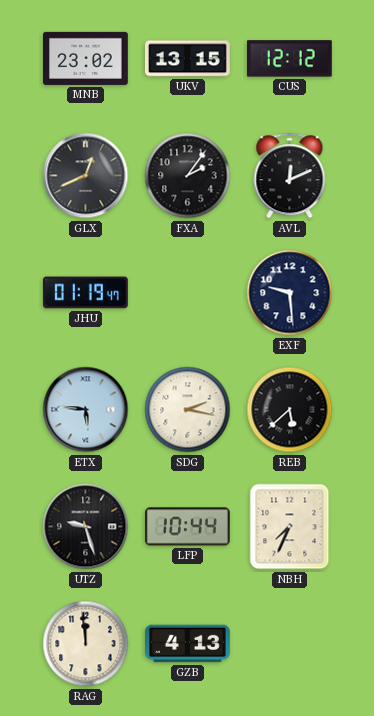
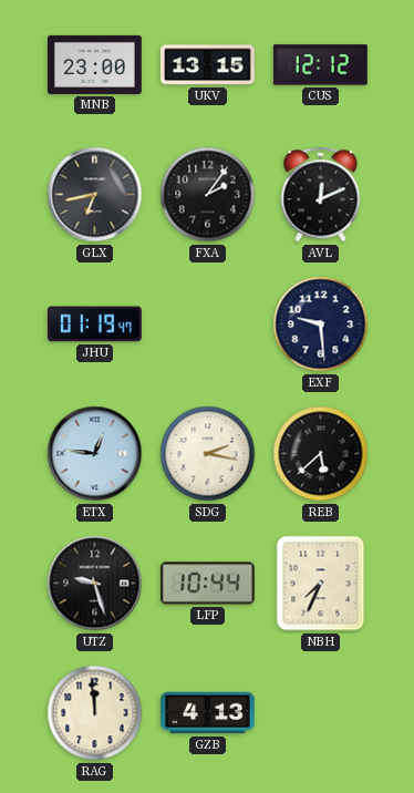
MNB: 23:02 -> 23:00
GLX: 12:41 -> 6:43
ETX: 5:46 -> 12:46
